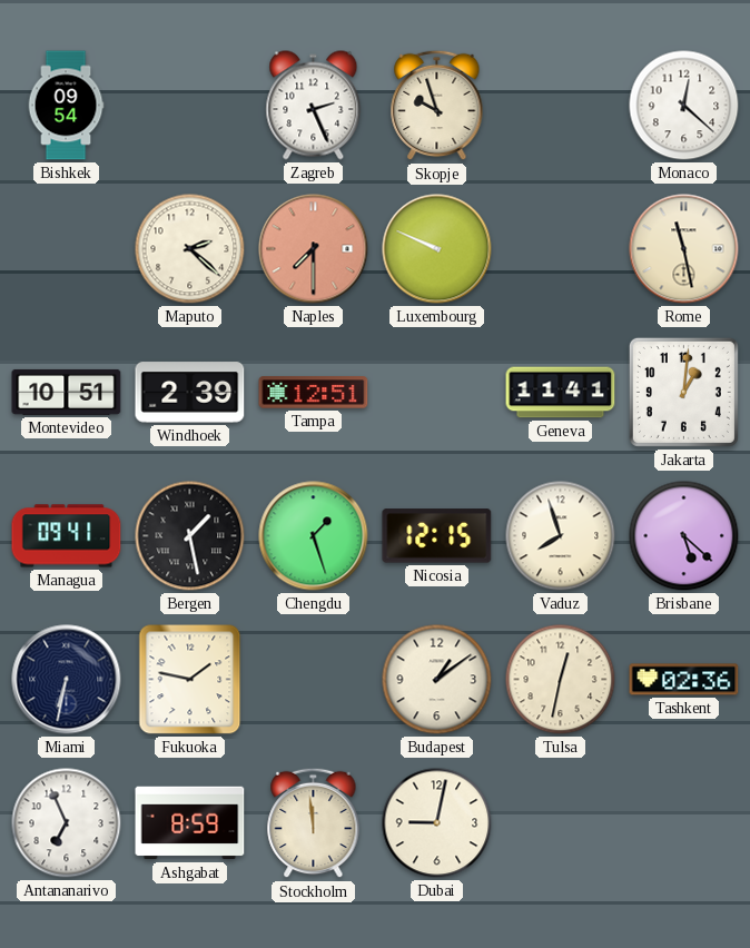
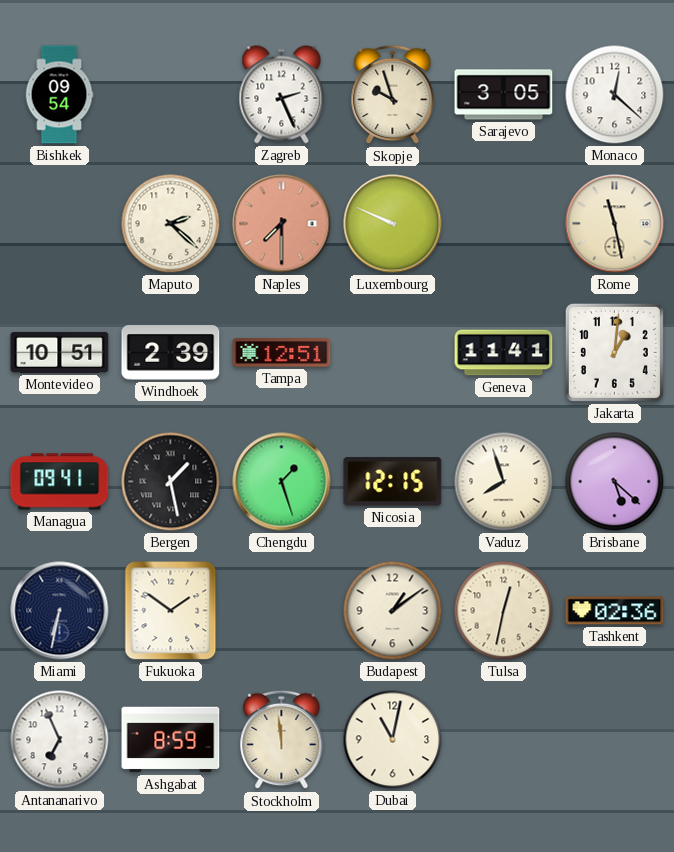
Sarajevo: none -> 3:05
Fukuoka: 1:47 -> 1:51
Dubai: 9:02 -> 11:02
